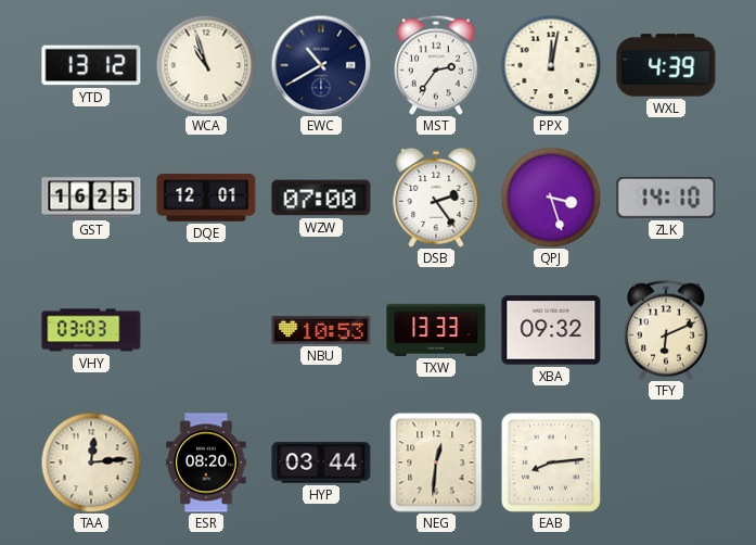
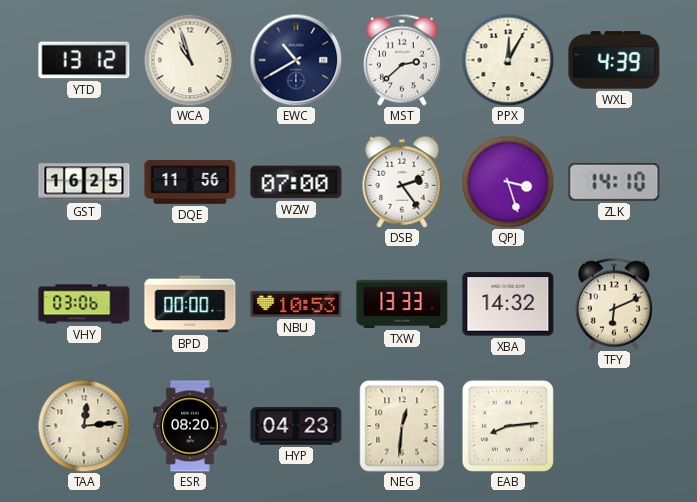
MST: 2:36 -> 2:38
PPX: 12:02 -> 12:05
DQE: 12:01 -> 11:56
VHY: 03:03 -> 03:06
BPD: none -> 00:00
XBA: 09:32 -> 14:32
HYP: 03:44 -> 04:23
